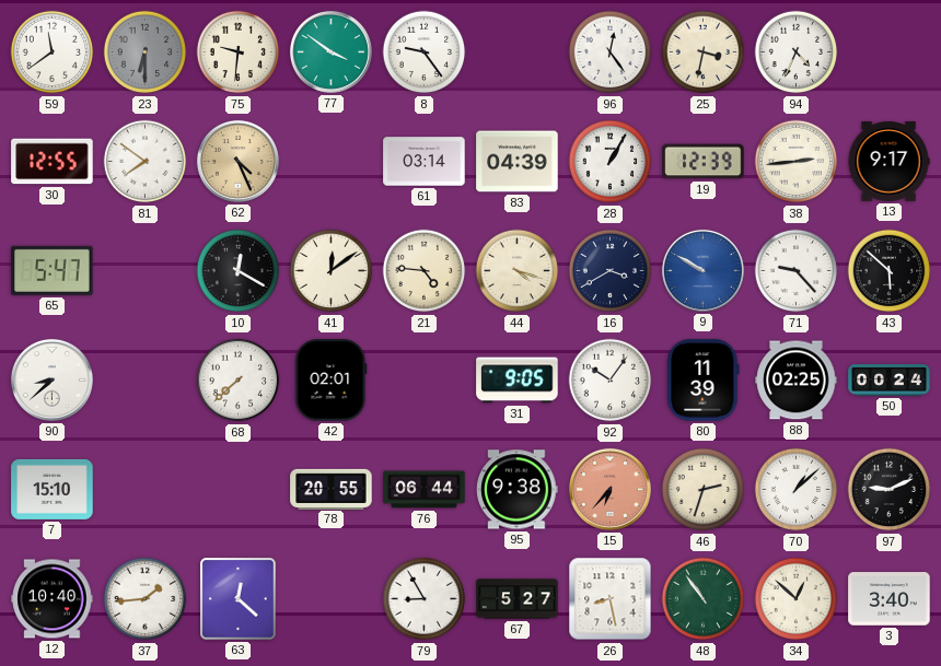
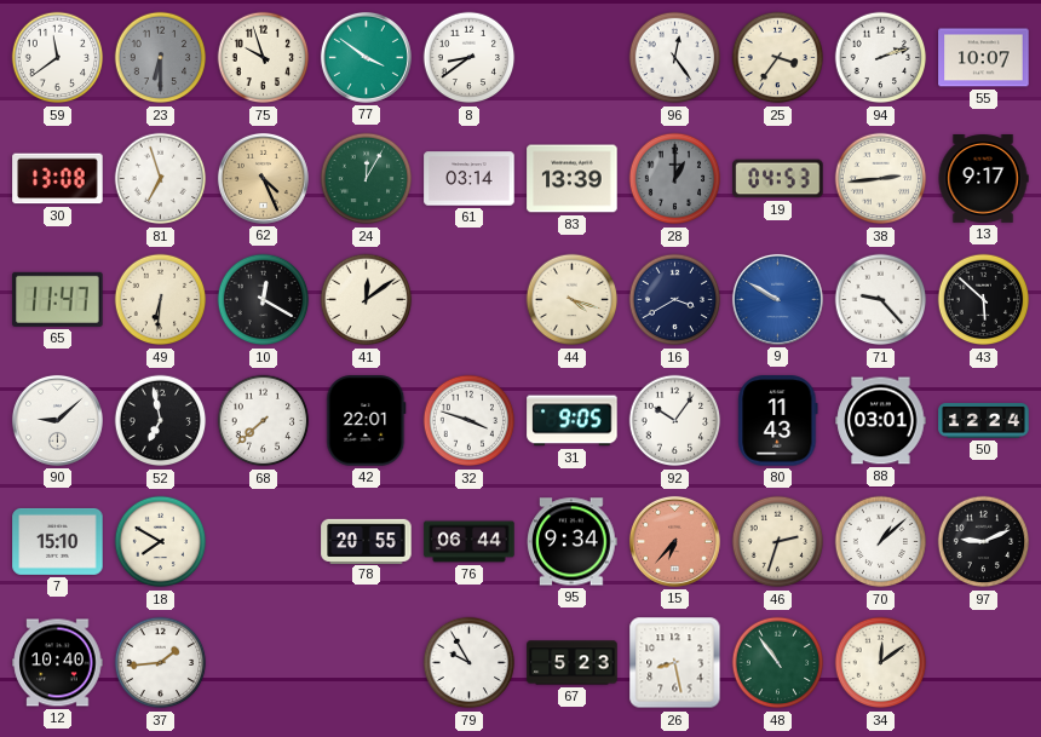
75: 9:31 -> 9:57
8: 9:24 -> 8:39
25: 3:32 -> 3:36
94: 4:34 -> 2:12
55: none -> 10:07
30: 12:55 -> 13:08
81: 7:51 -> 6:57
24: none -> 12:05
83: 04:39 -> 13:39
28: 1:05 -> 1:00
28 dial: white -> grey
19: 12:39 -> 04:53
65: 5:47 -> 11:47
49: none -> 6:31
21: 4:46 -> none
90: 8:38 -> 9:08
52: none -> 6:58
42: 02:01 -> 22:01
32: none -> 3:48
80: 11:39 -> 11:43
88: 02:25 -> 03:01
50: 00:24 -> 12:24
18: none -> 7:50
95: 9:38 -> 9:34
63: 12:22 -> none
79: 8:55 -> 9:55
67: 5:27 -> 5:23
34: 12:52 -> 12:09
3: 3:40 -> none
